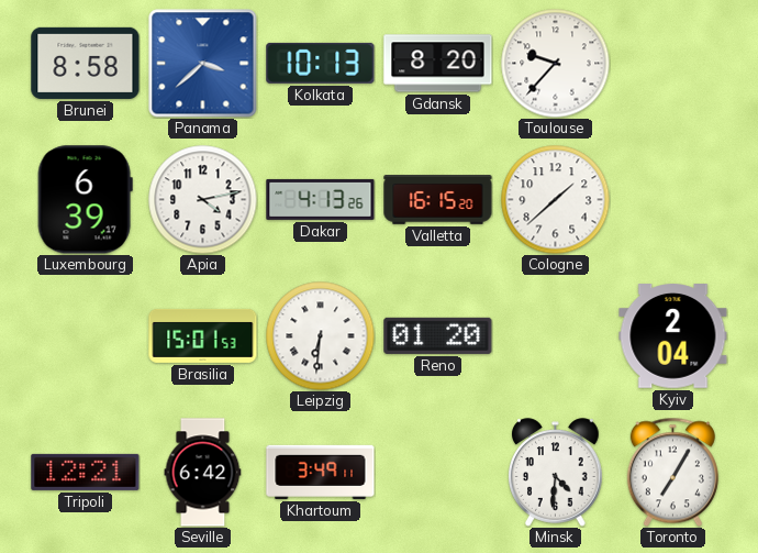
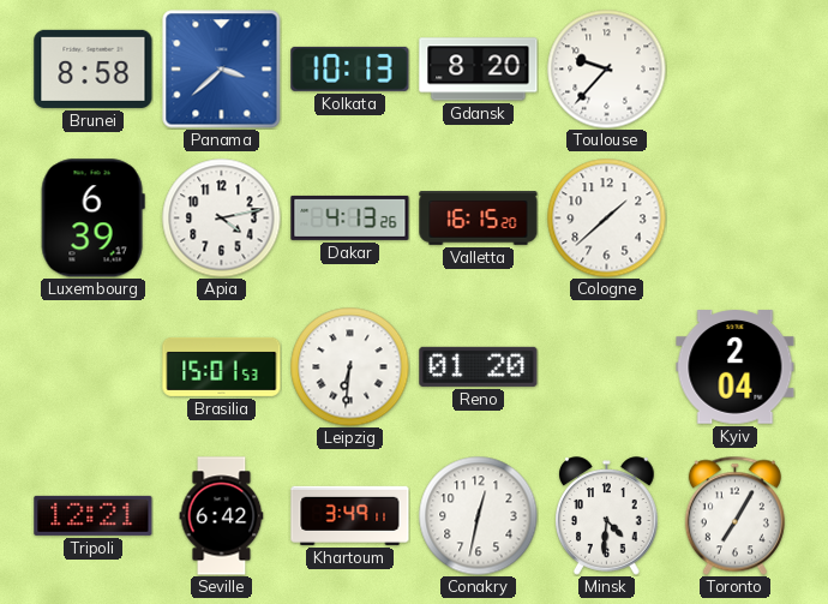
Conakry: none -> 12:32
